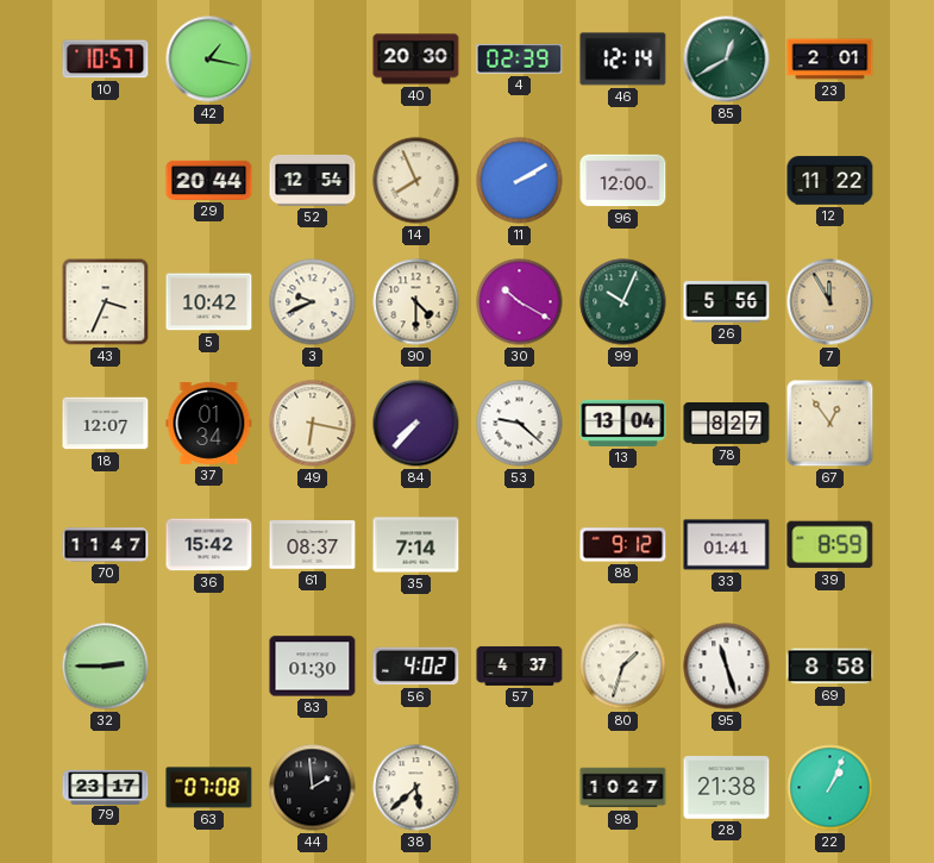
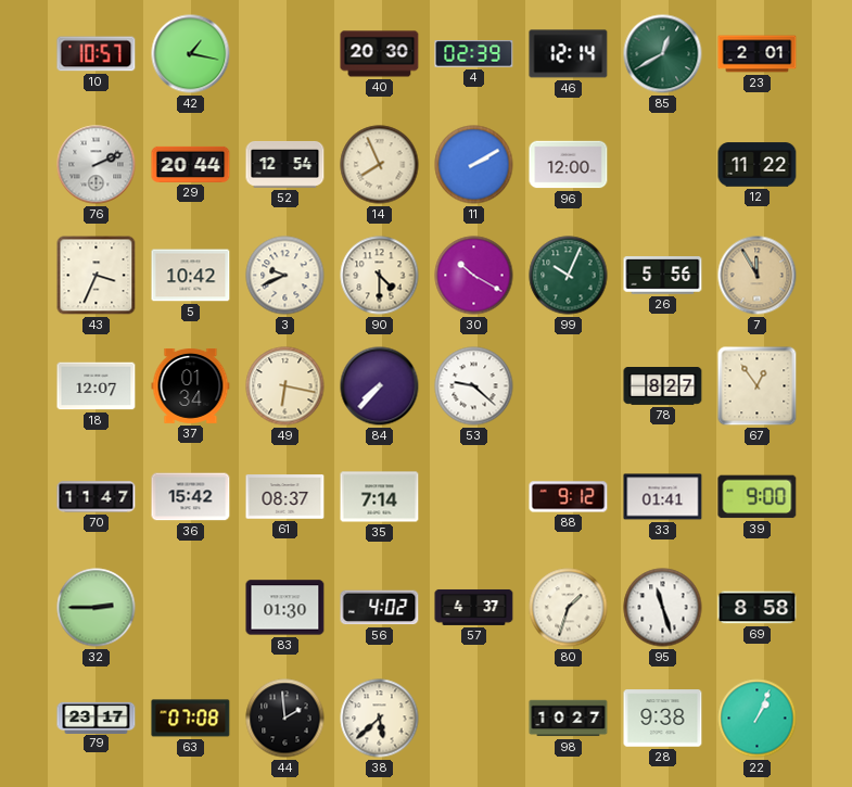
76: none -> 2:11
13: 13:04 -> none
39: 8:59 -> 9:00
28: 21:38 -> 9:38
